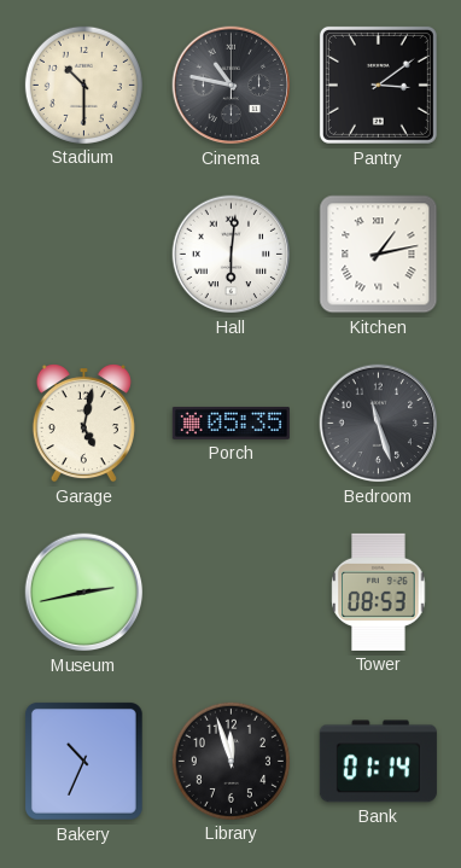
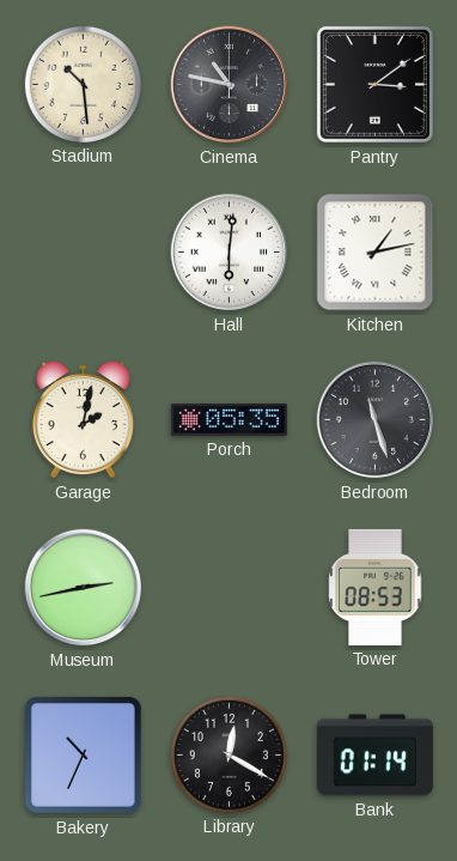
Stadium: 10:30 -> 10:29
Garage: 5:02 -> 2:02
Library: 11:57 -> 12:20
